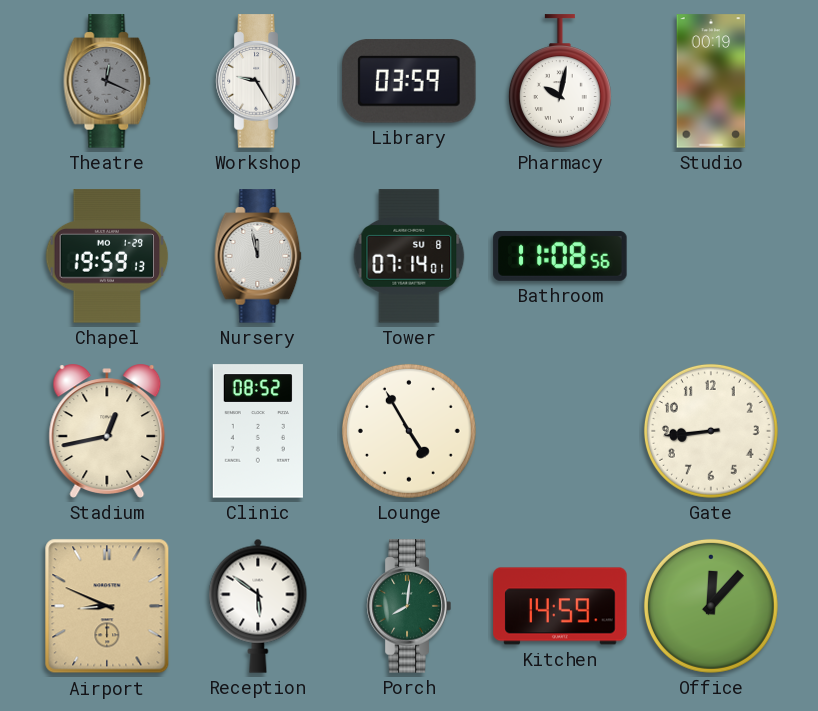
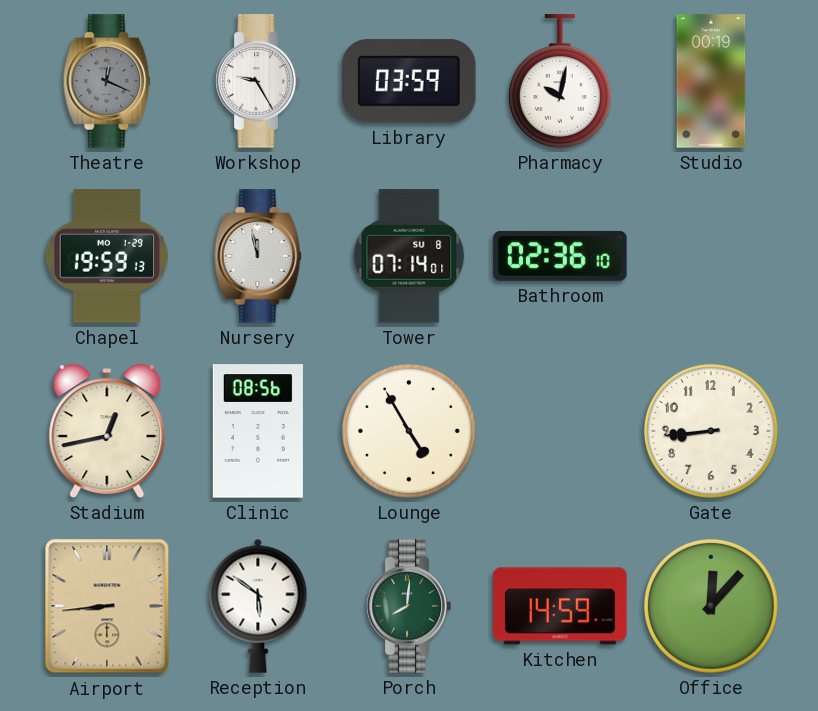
Bathroom: 11:08 -> 02:36
Clinic: 08:52 -> 08:56
Airport: 8:49 -> 8:44
